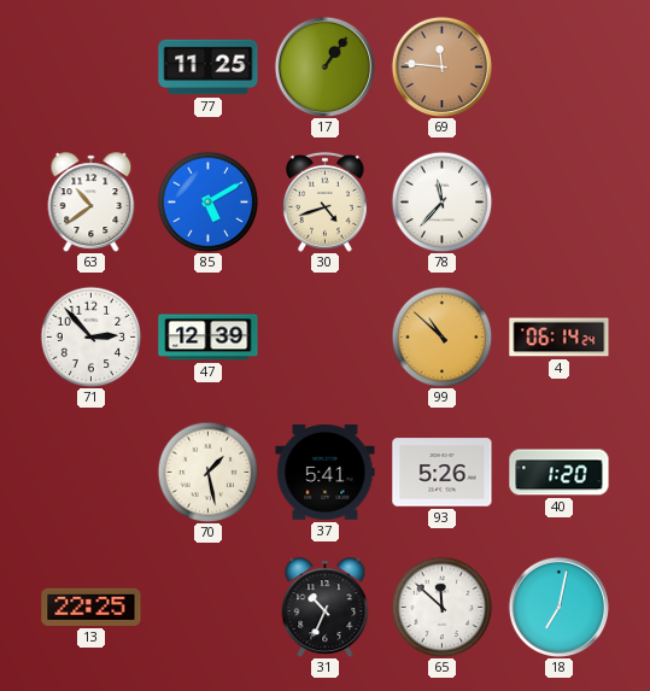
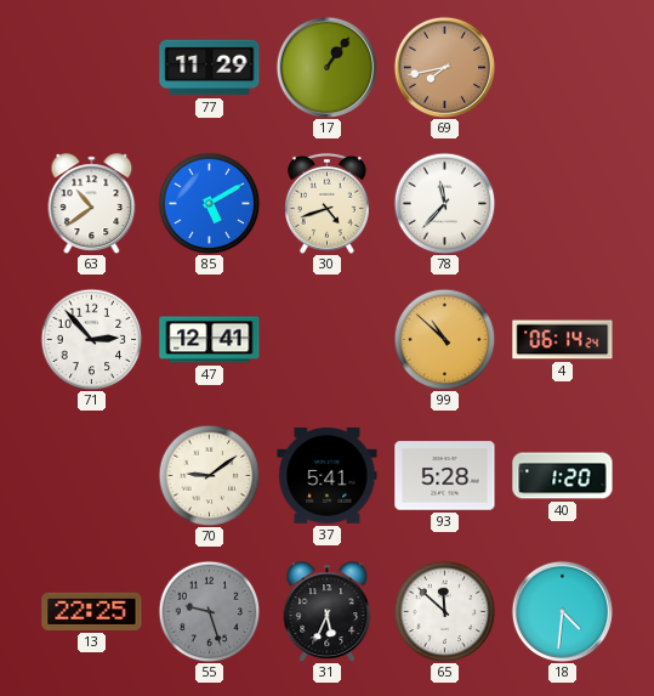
77: 11:25 -> 11:29
69: 11:46 -> 7:43
47: 12:39 -> 12:41
70: 1:28 -> 9:09
93: 5:26 -> 5:28
55: none -> 9:27
31: 10:34 -> 5:34
18: 7:02 -> 4:31
